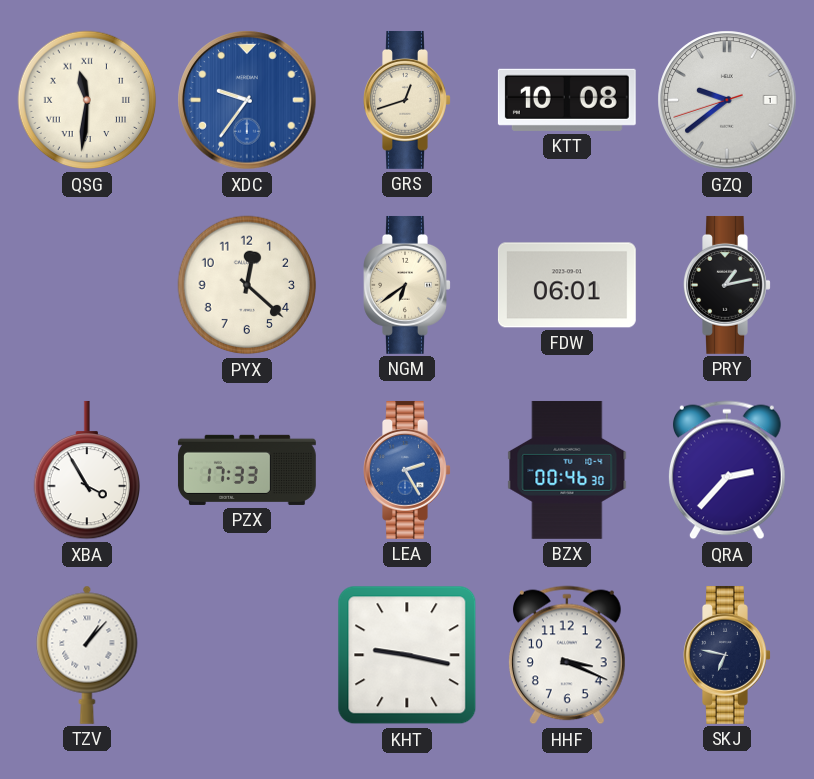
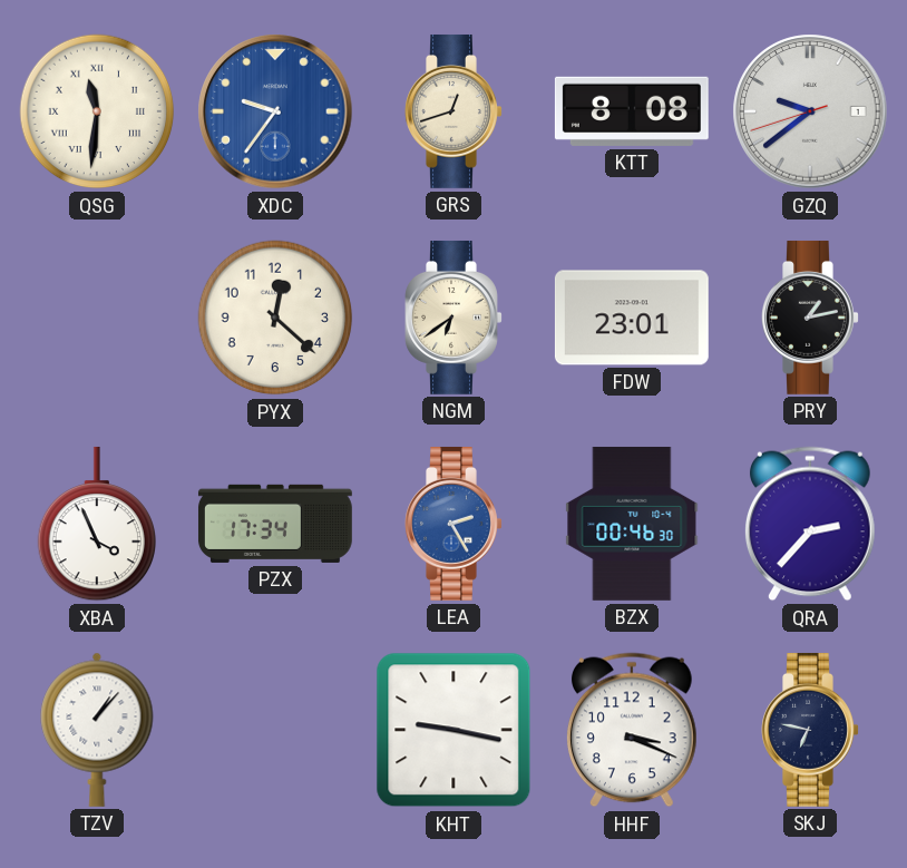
KTT: 10:08 -> 8:08
FDW: 06:01 -> 23:01
XBA: 3:55 -> 3:56
PZX: 17:33 -> 17:34
